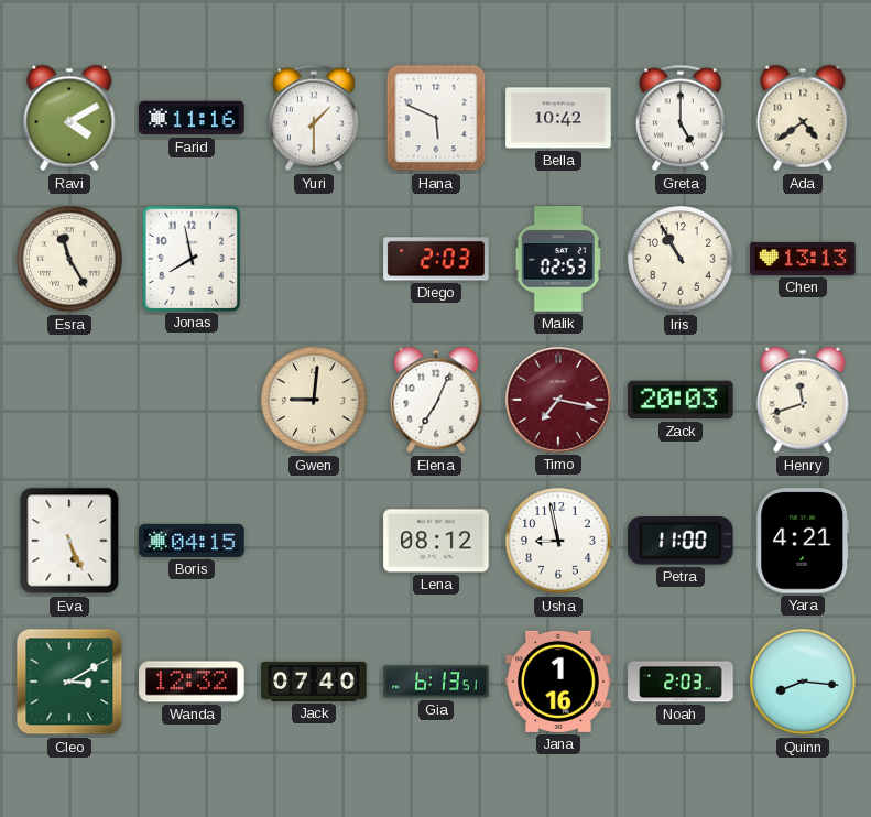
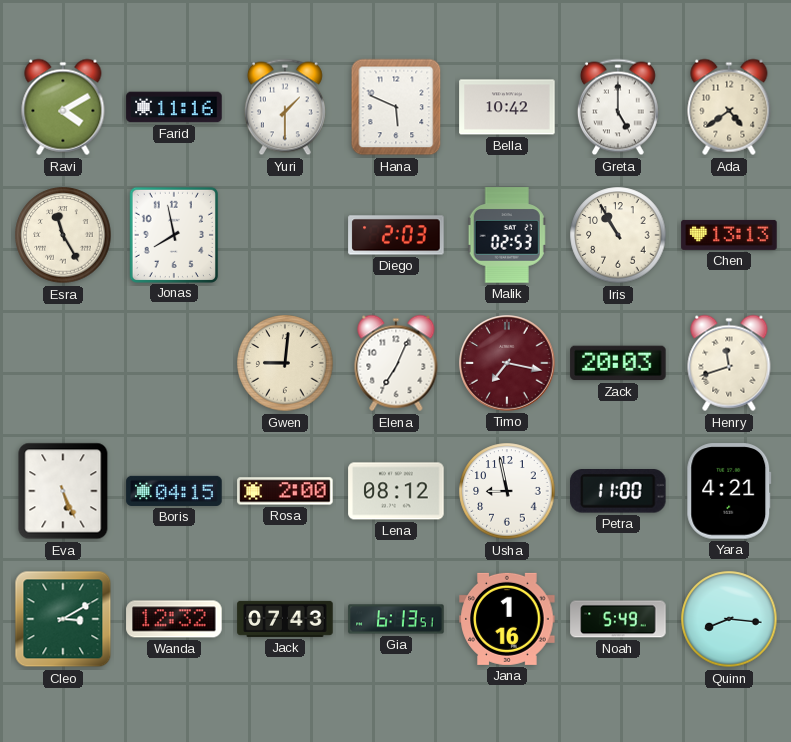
Rosa: none -> 2:00
Jack: 07:40 -> 07:43
Noah: 2:03 -> 5:49
